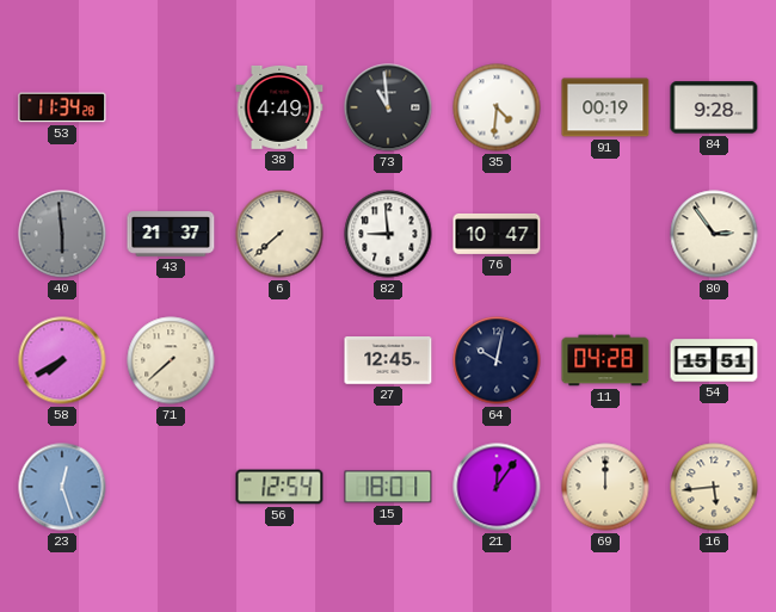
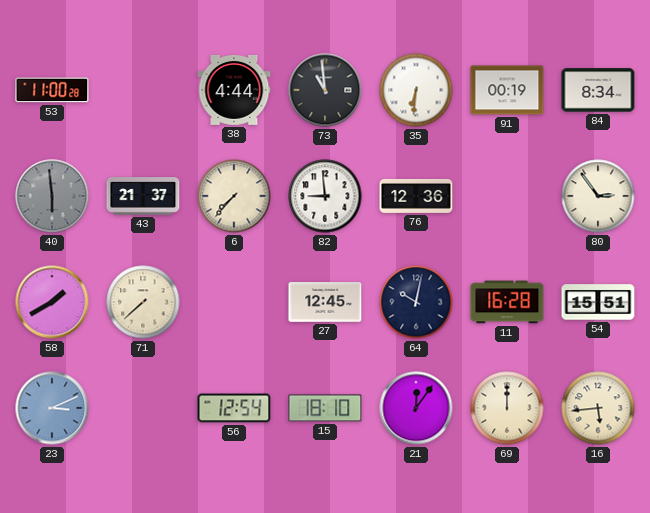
53: 11:34 -> 11:00
38: 4:49 -> 4:44
35: 4:31 -> 6:31
84: 9:28 -> 8:34
6: 7:38 -> 7:37
76: 10:47 -> 12:36
58: 7:40 -> 1:40
11: 04:28 -> 16:28
23: 12:27 -> 3:11
15: 18:01 -> 18:10
